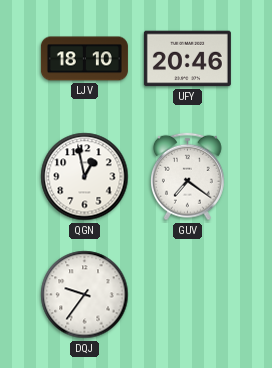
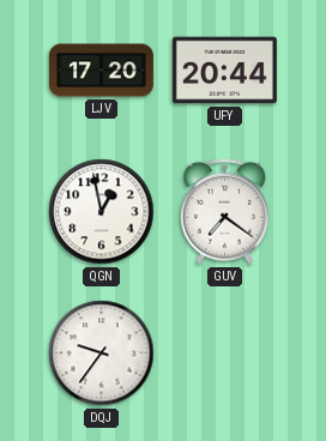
LJV: 18:10 -> 17:20
UFY: 20:46 -> 20:44
